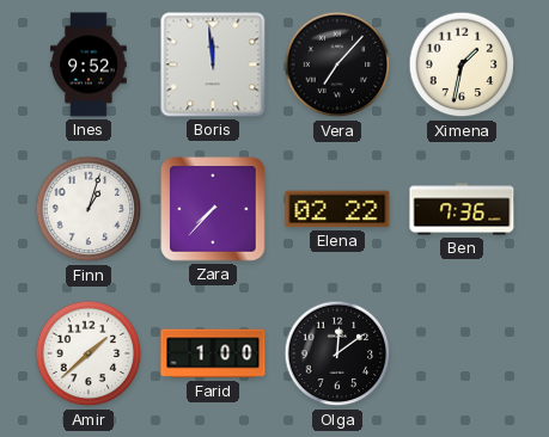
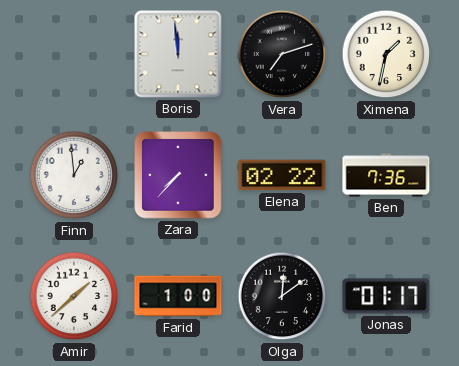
Ines: 9:52 -> none
Vera: 7:07 -> 7:12
Finn: 1:03 -> 12:59
Jonas: none -> 01:17
